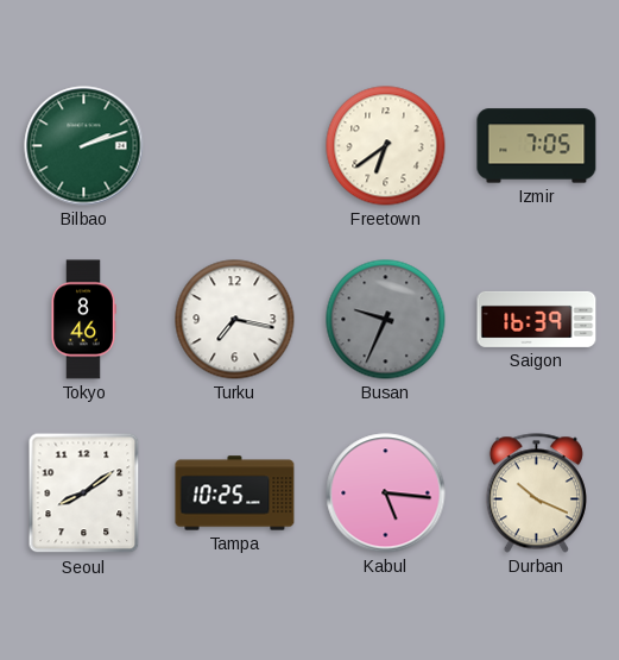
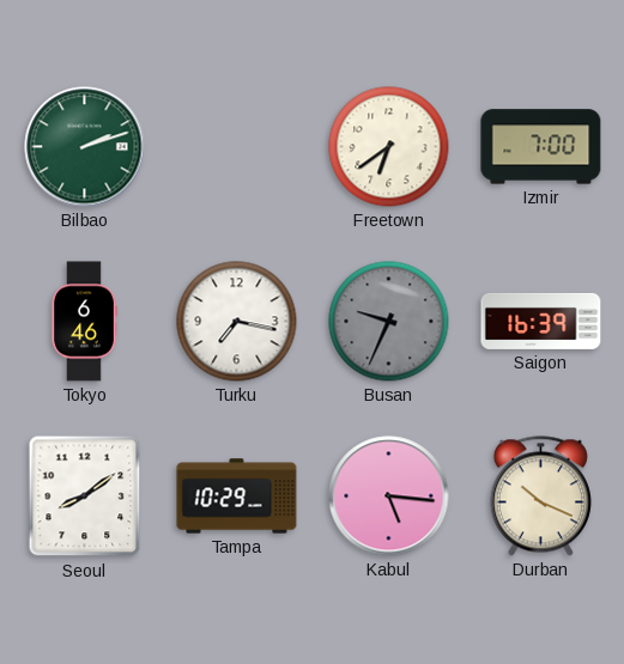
Izmir: 7:05 -> 7:00
Tokyo: 8:46 -> 6:46
Tampa: 10:25 -> 10:29
